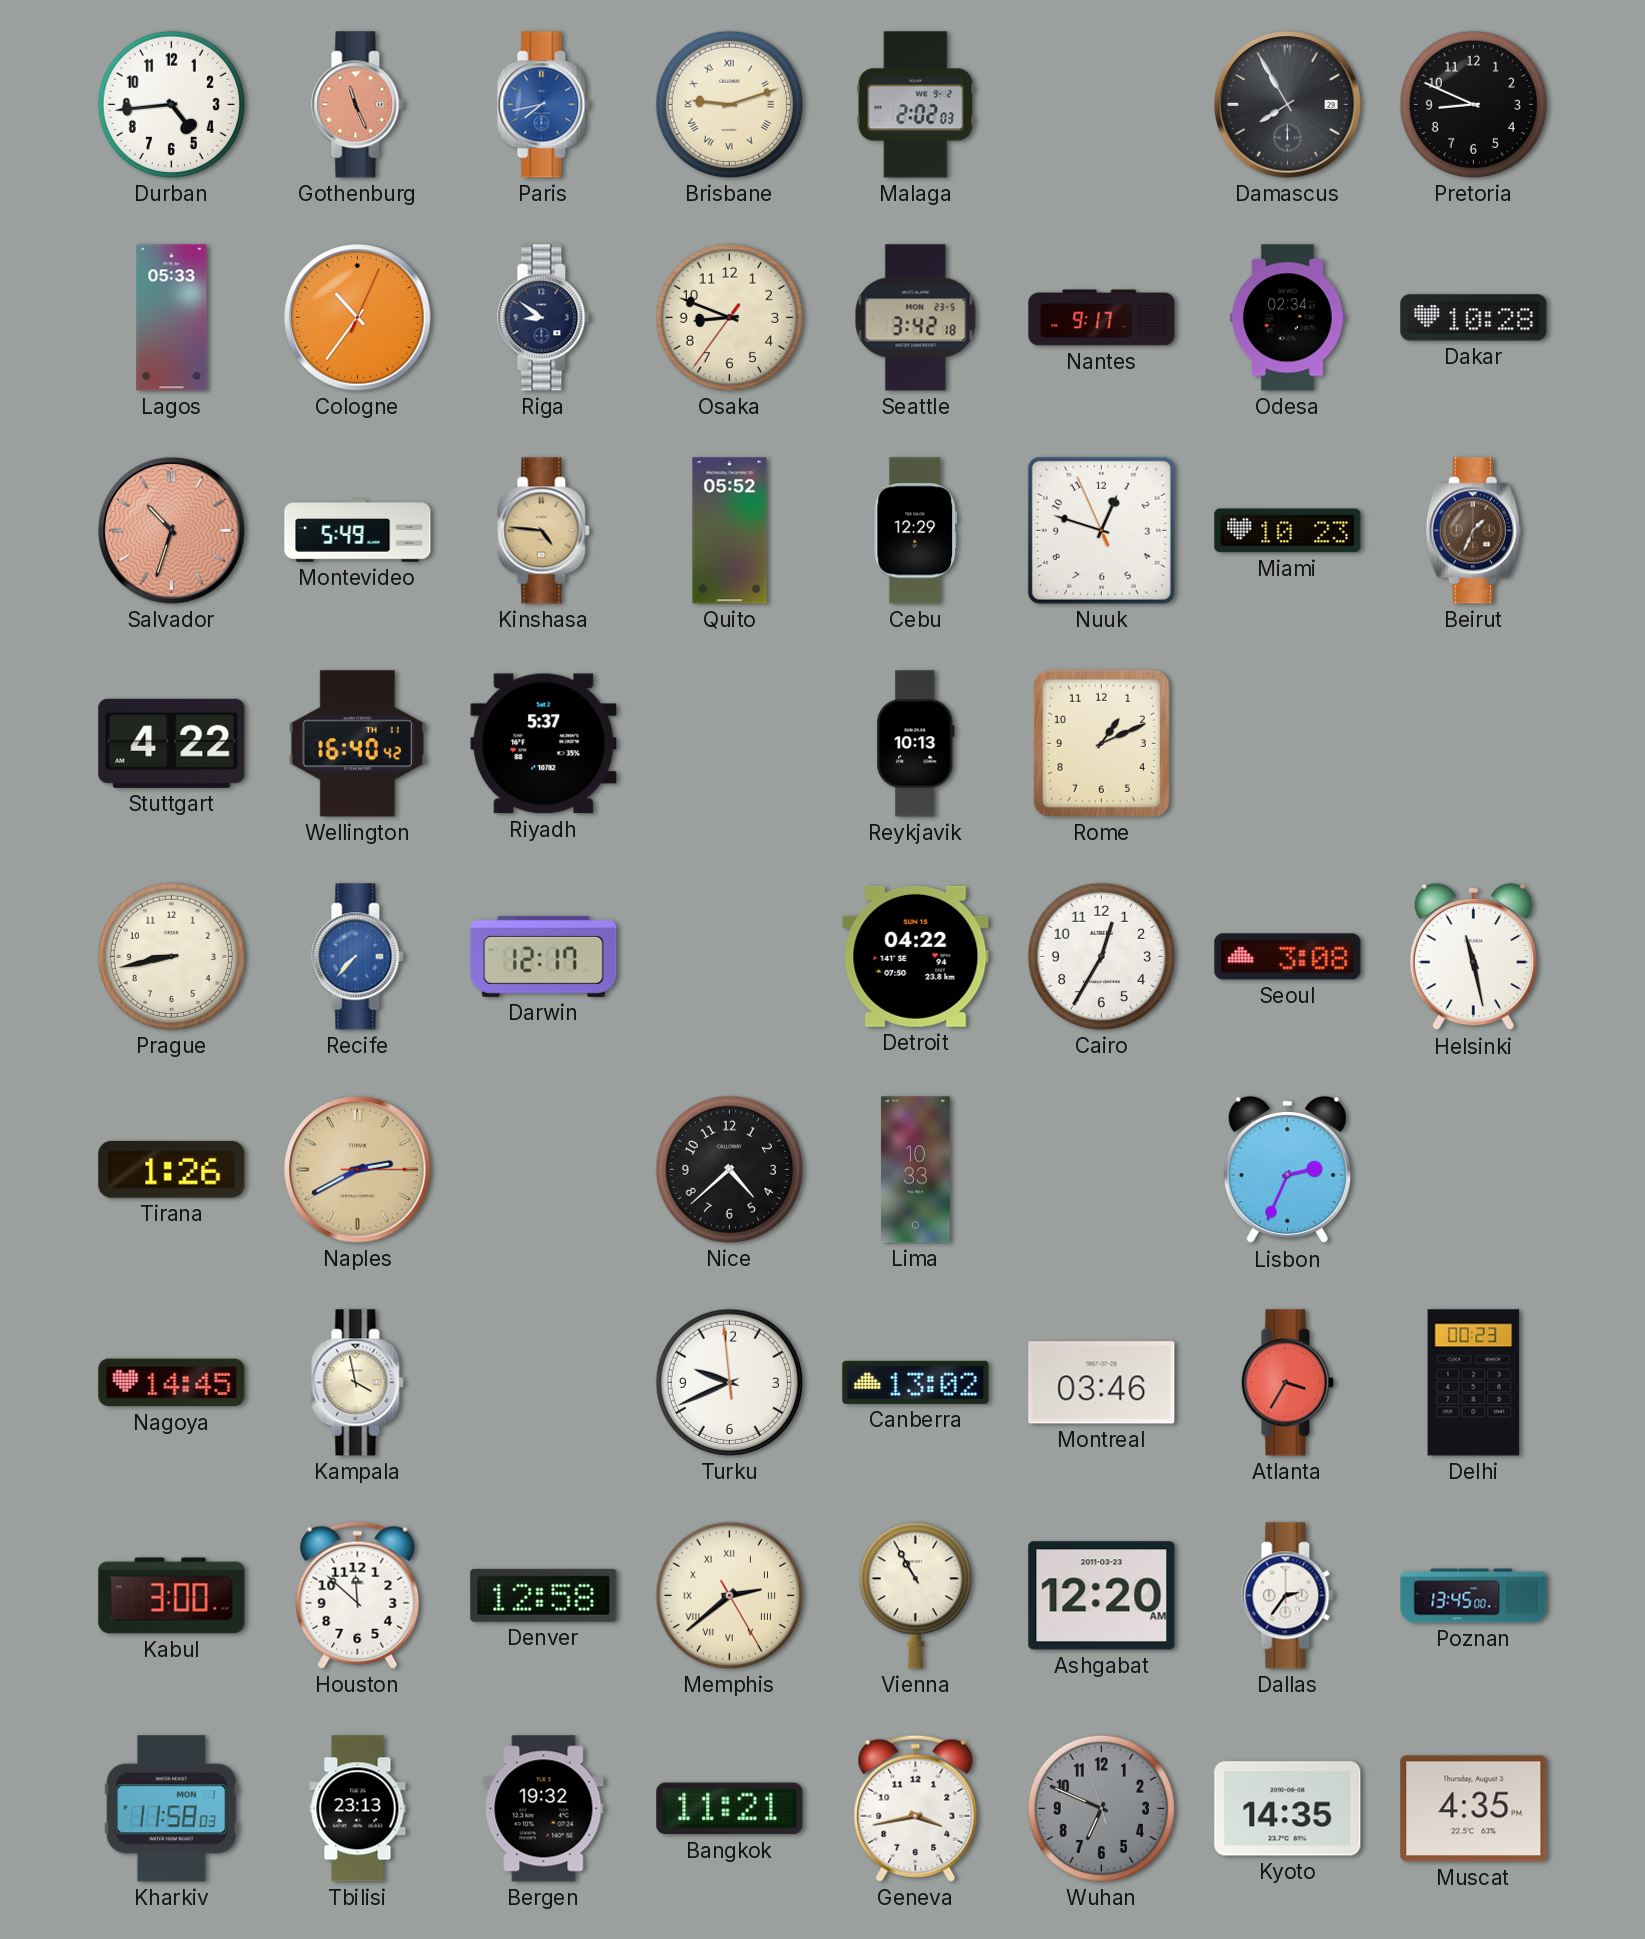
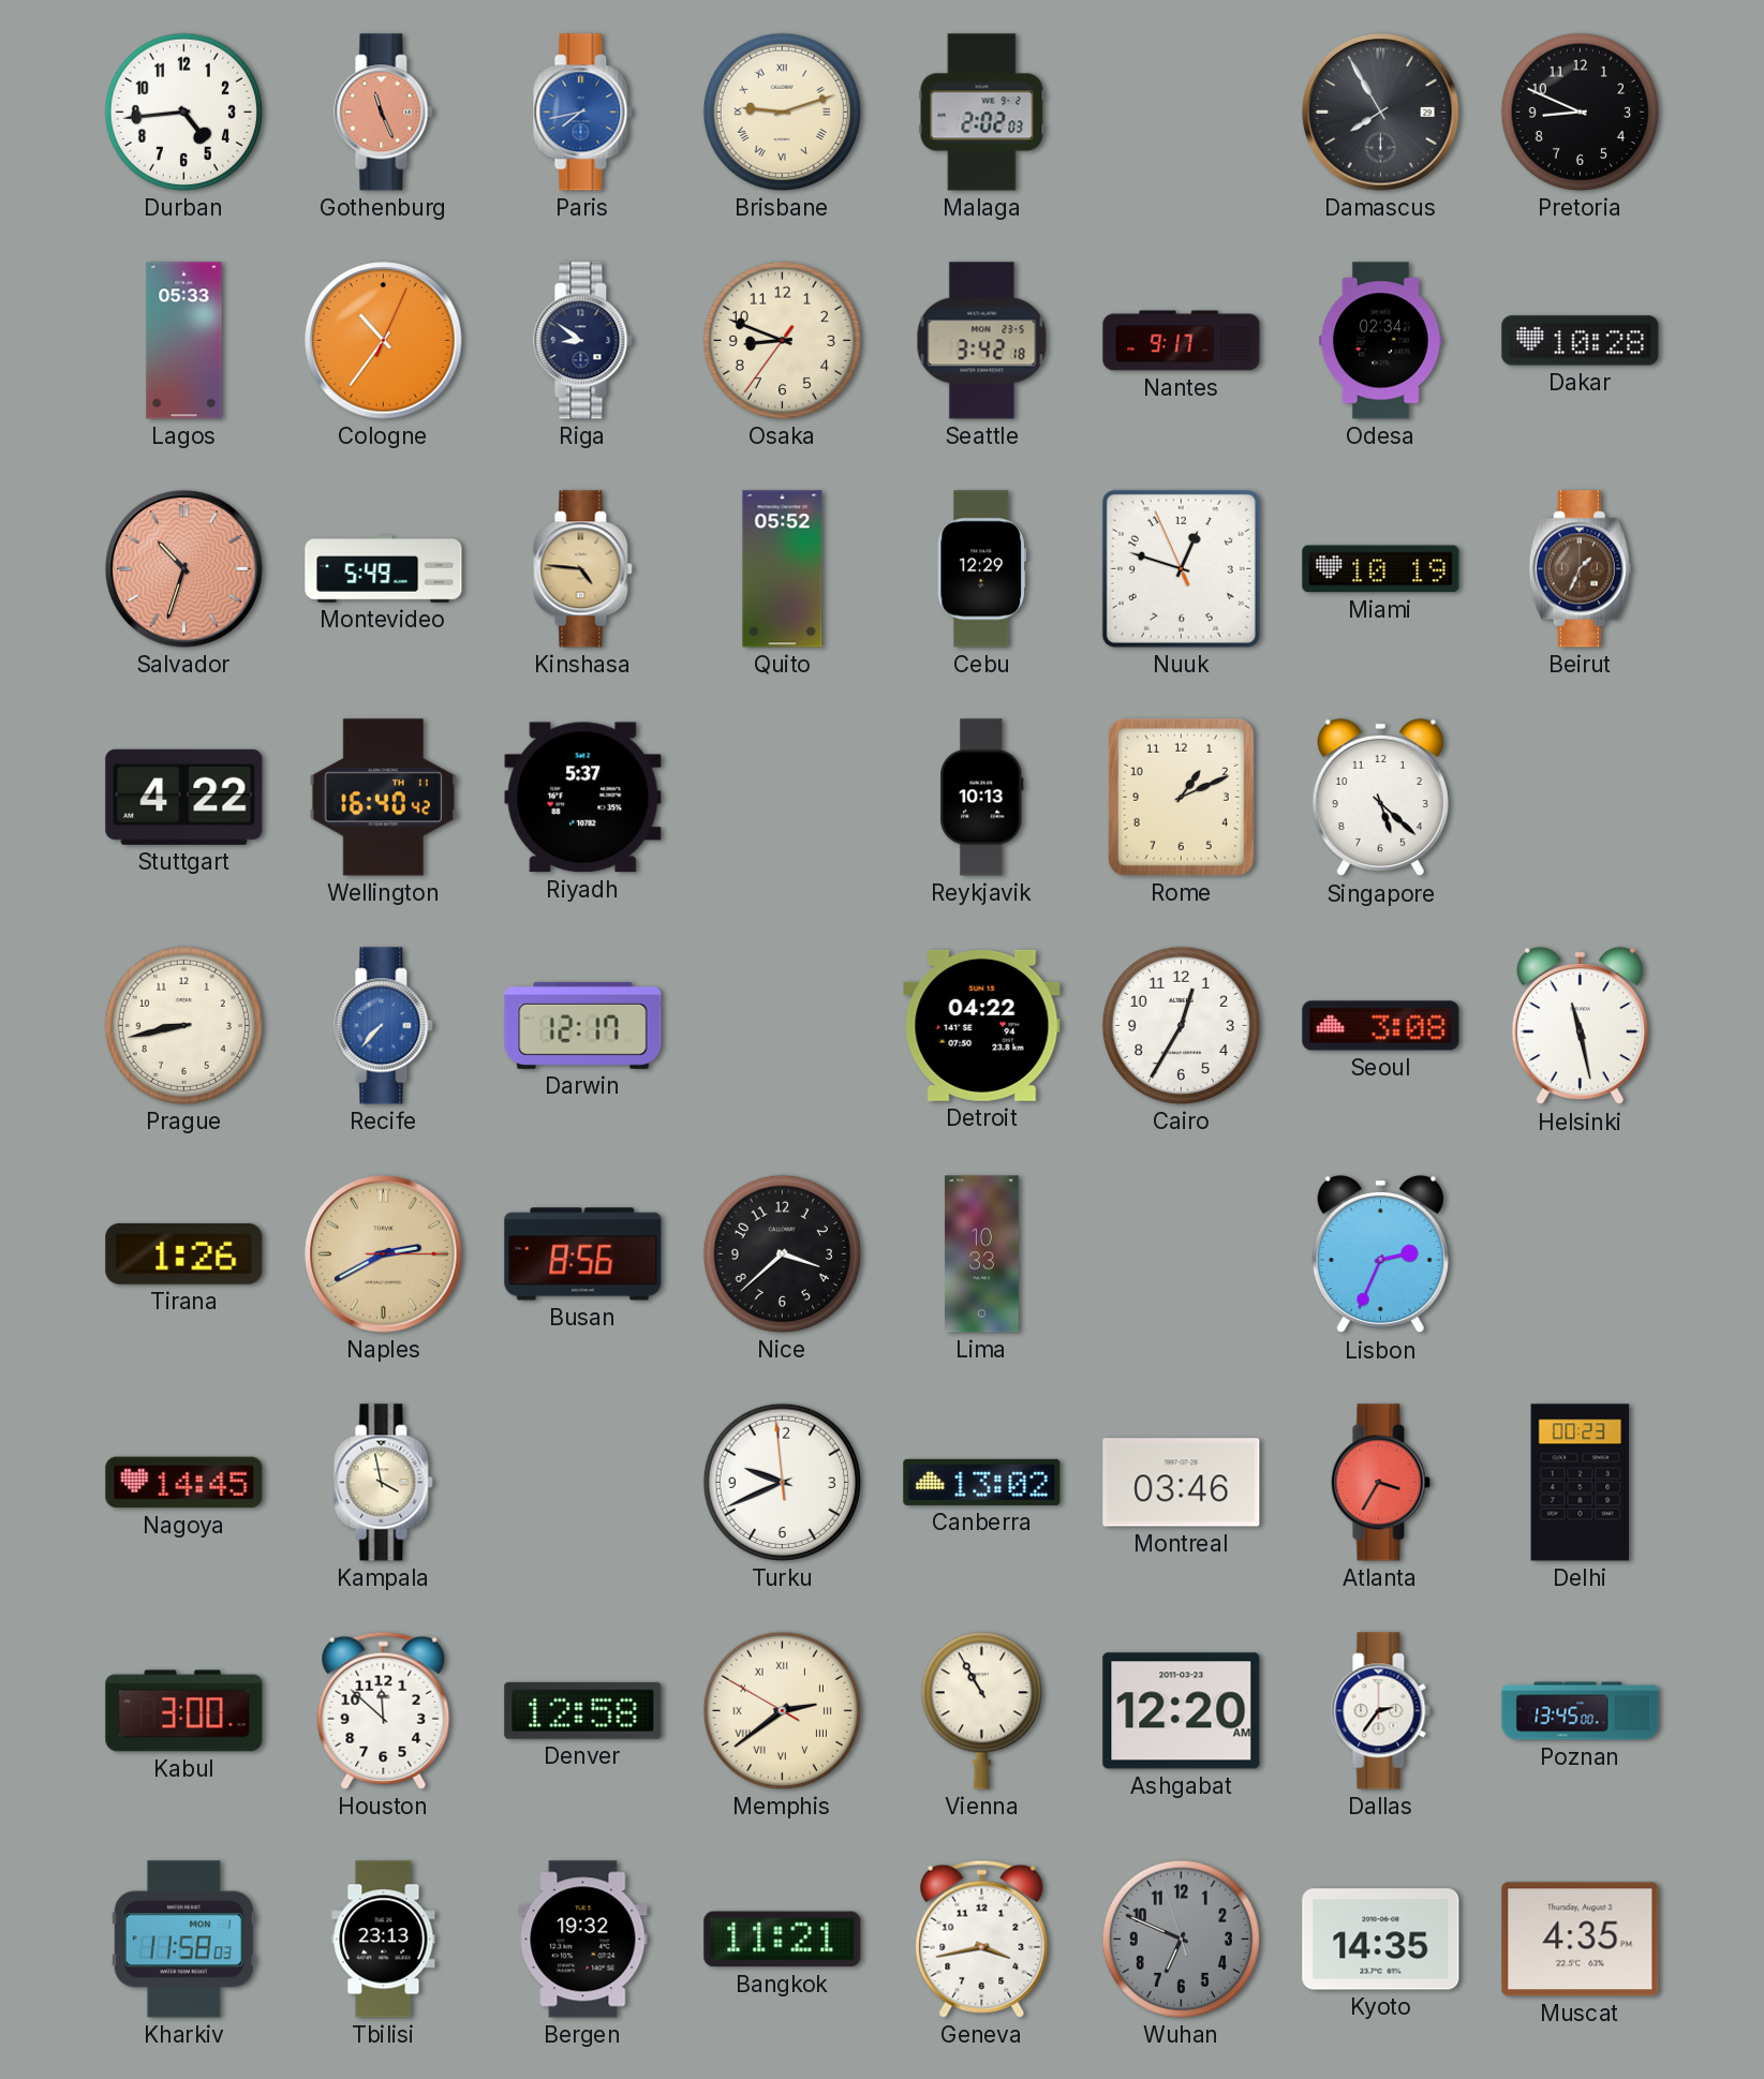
Miami: 10:23 -> 10:19
Singapore: none -> 5:22
Busan: none -> 8:56
Nice: 4:38 -> 3:38
Memphis: 2:38:25 -> 2:38:50
